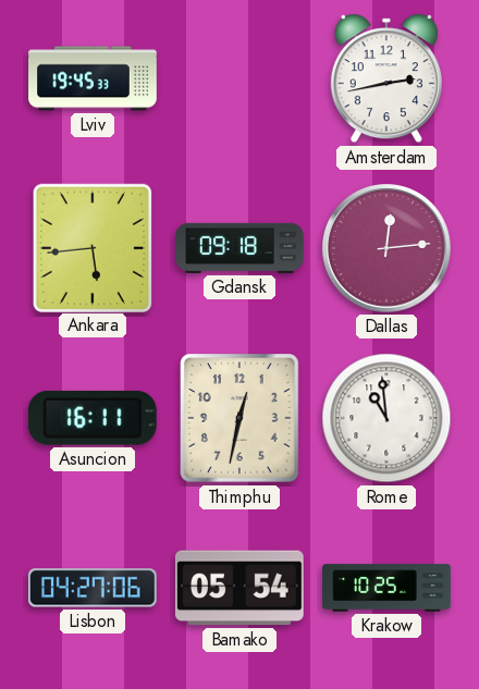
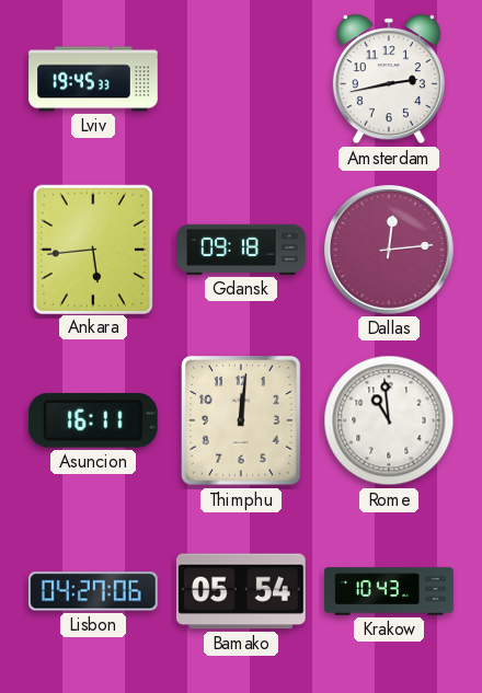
Thimphu: 12:32 -> 12:01
Krakow: 10:25 -> 10:43
